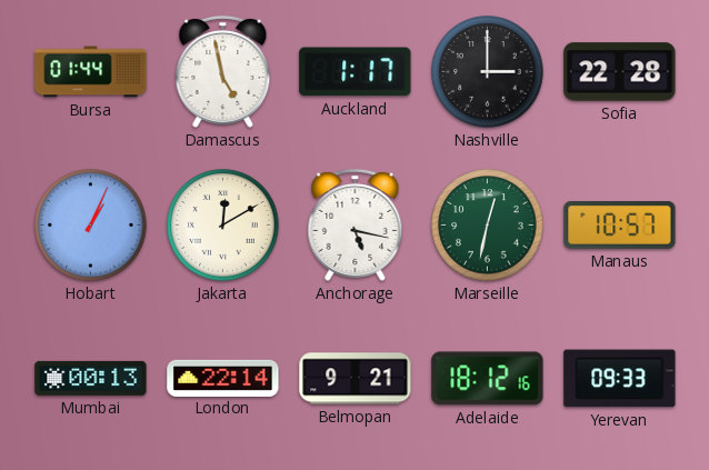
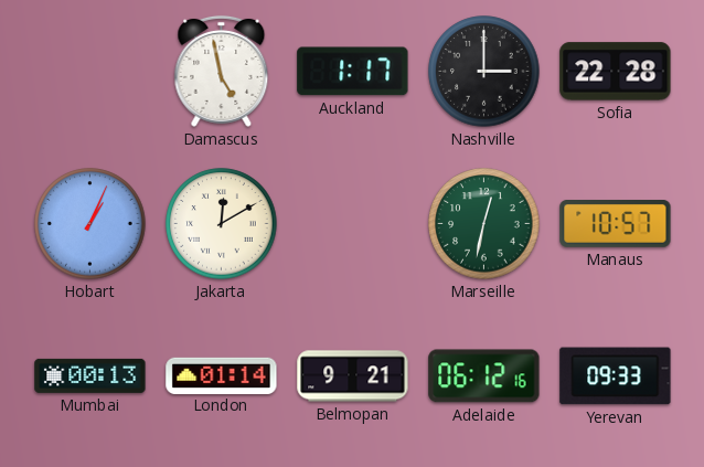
Bursa: 01:44 -> none
Anchorage: 5:17 -> none
London: 22:14 -> 01:14
Adelaide: 18:12 -> 06:12
